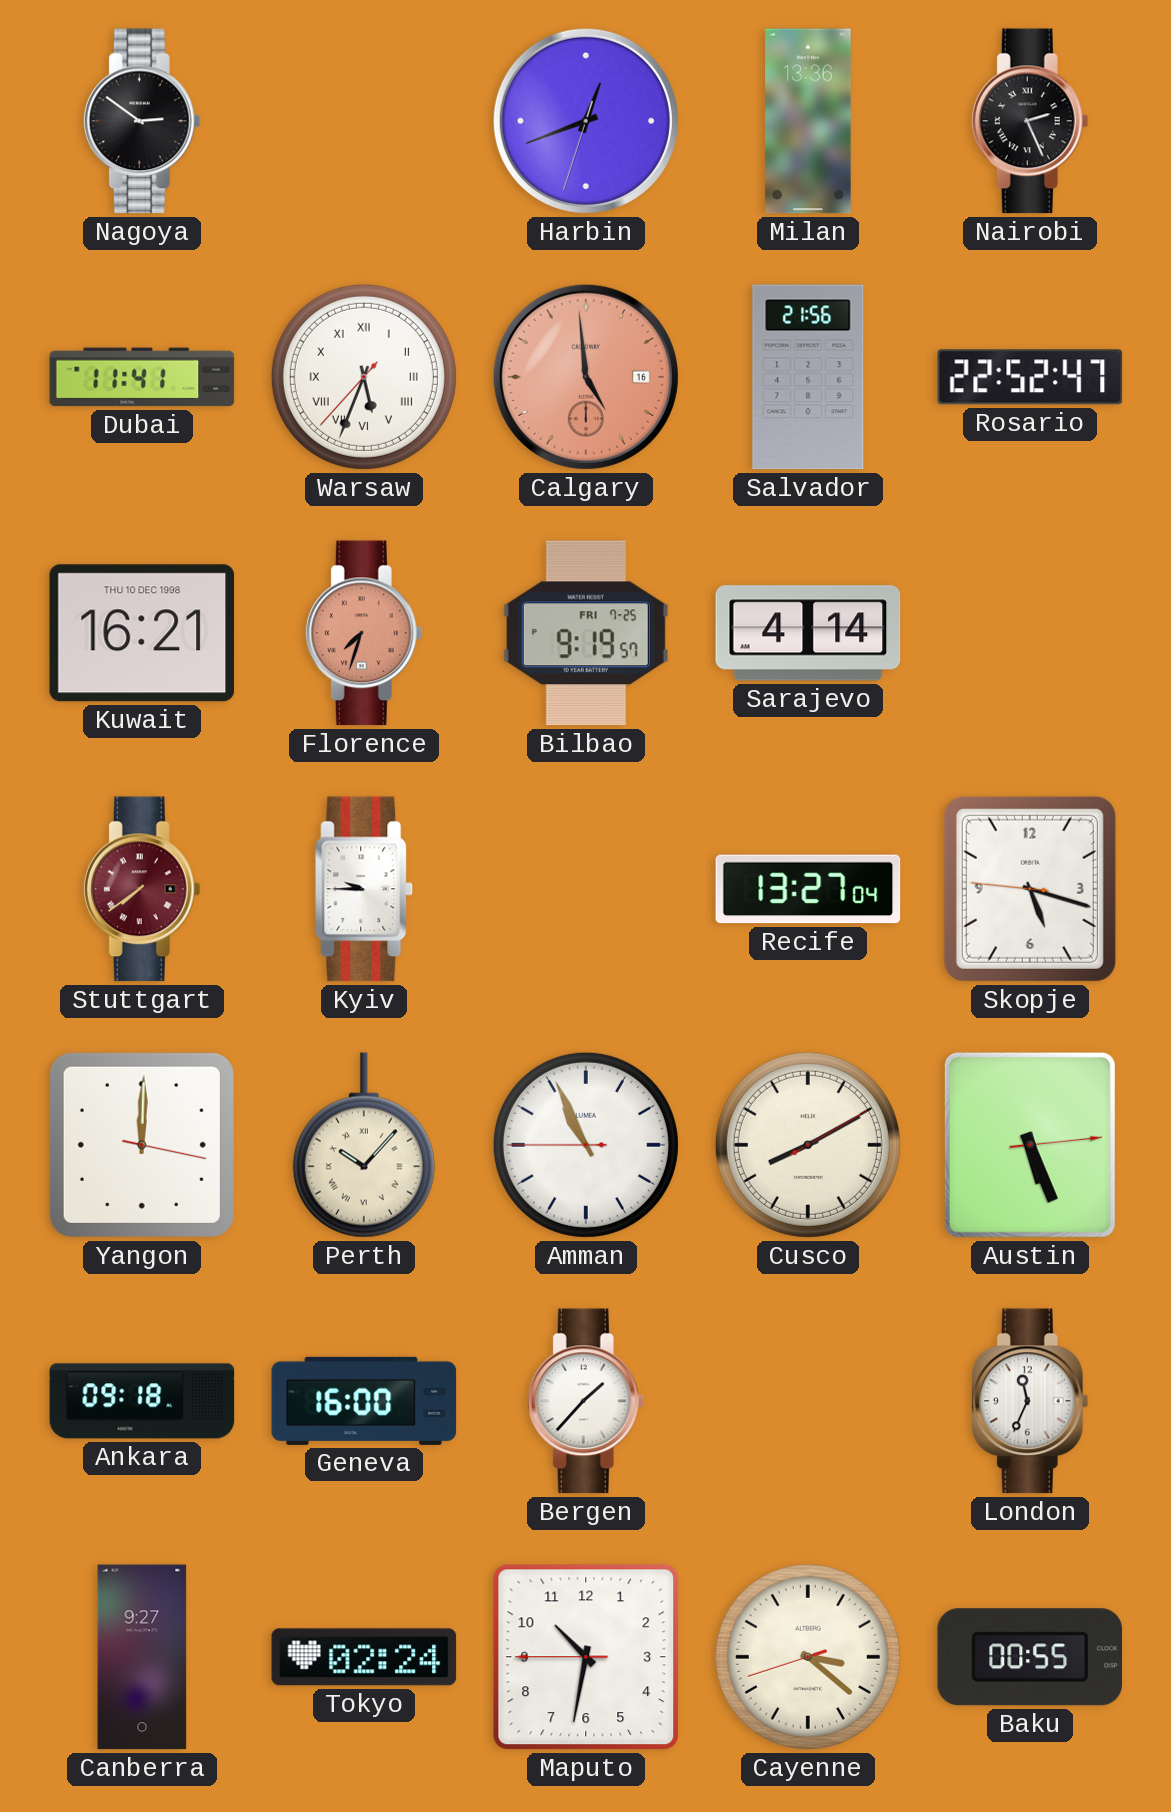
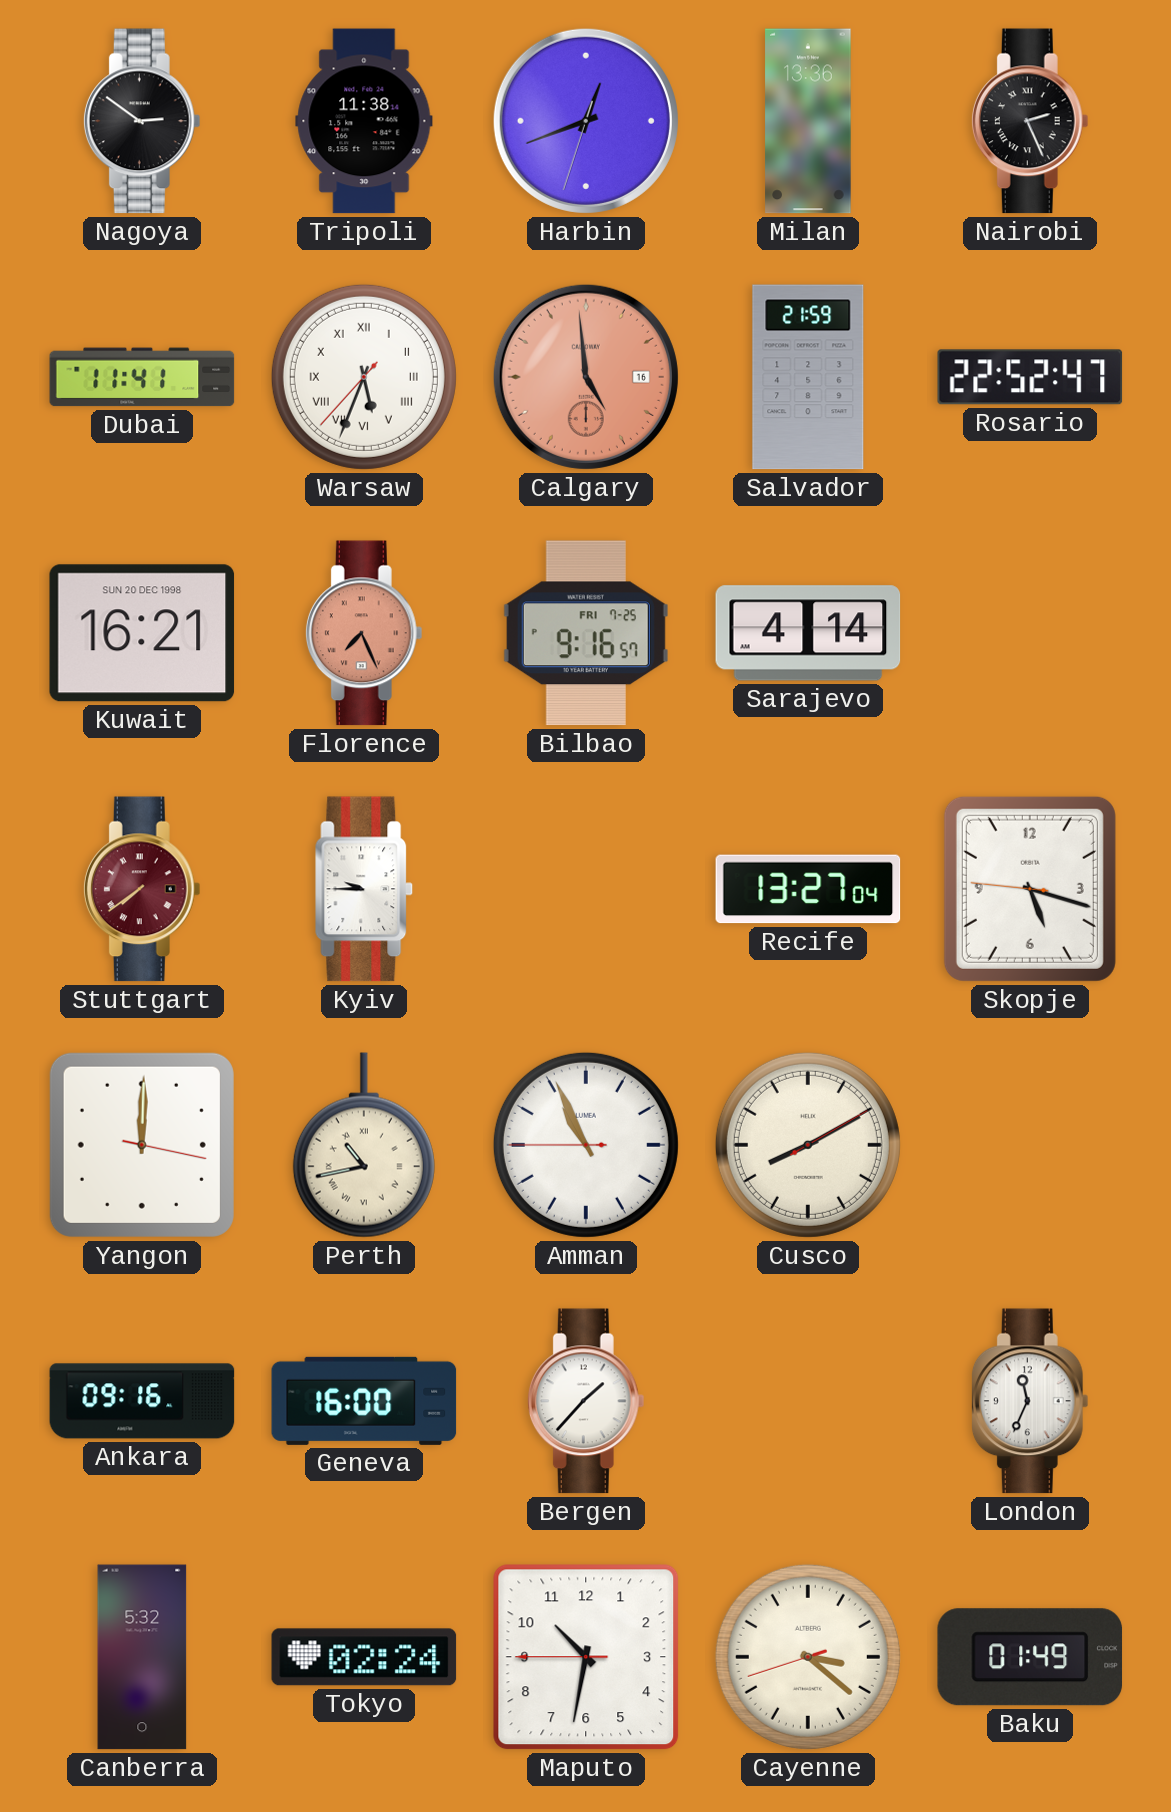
Tripoli: none -> 11:38
Salvador: 21:56 -> 21:59
Kuwait date: THU 10 DEC 1998 -> SUN 20 DEC 1998
Florence: 7:33 -> 7:26
Bilbao: 9:19 -> 9:16
Perth: 10:07 -> 10:43
Austin: 5:26 -> none
Ankara: 09:18 -> 09:16
Canberra: 9:27 -> 5:32
Baku: 00:55 -> 01:49
